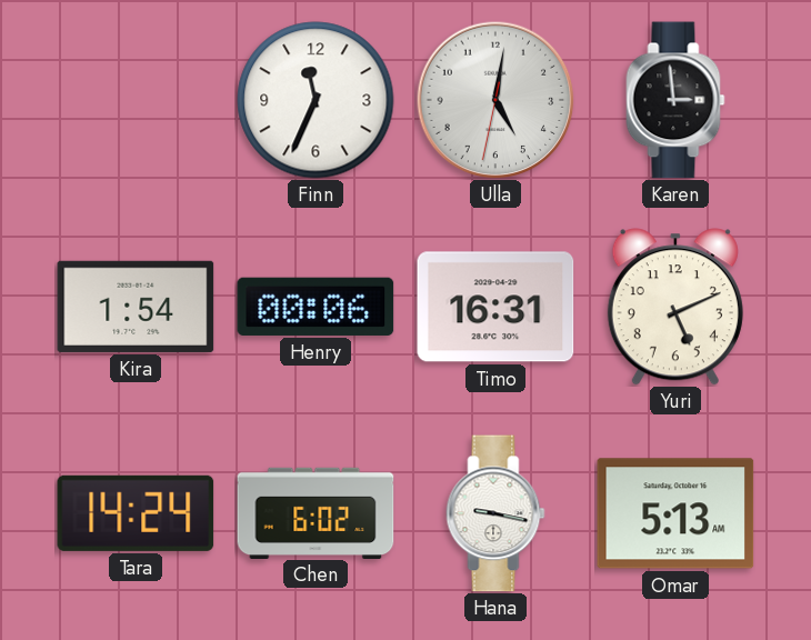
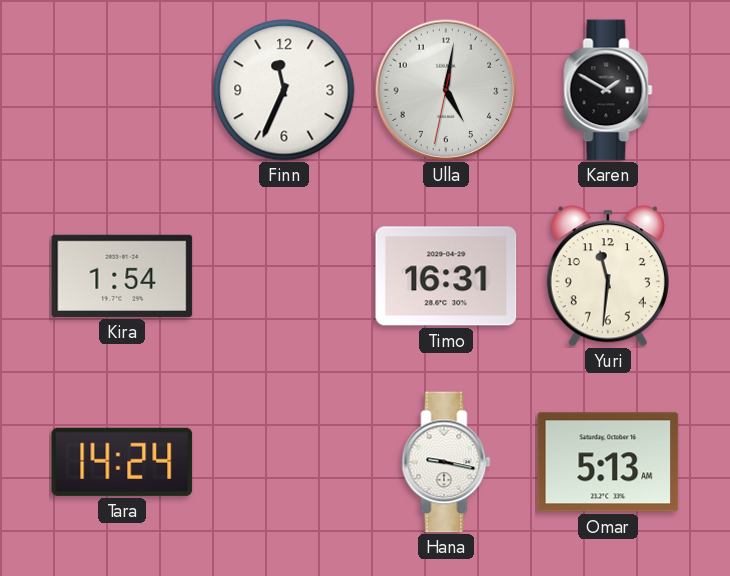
Karen: 2:59 -> 1:50
Henry: 00:06 -> none
Yuri: 5:11 -> 11:31
Chen: 6:02 -> none
